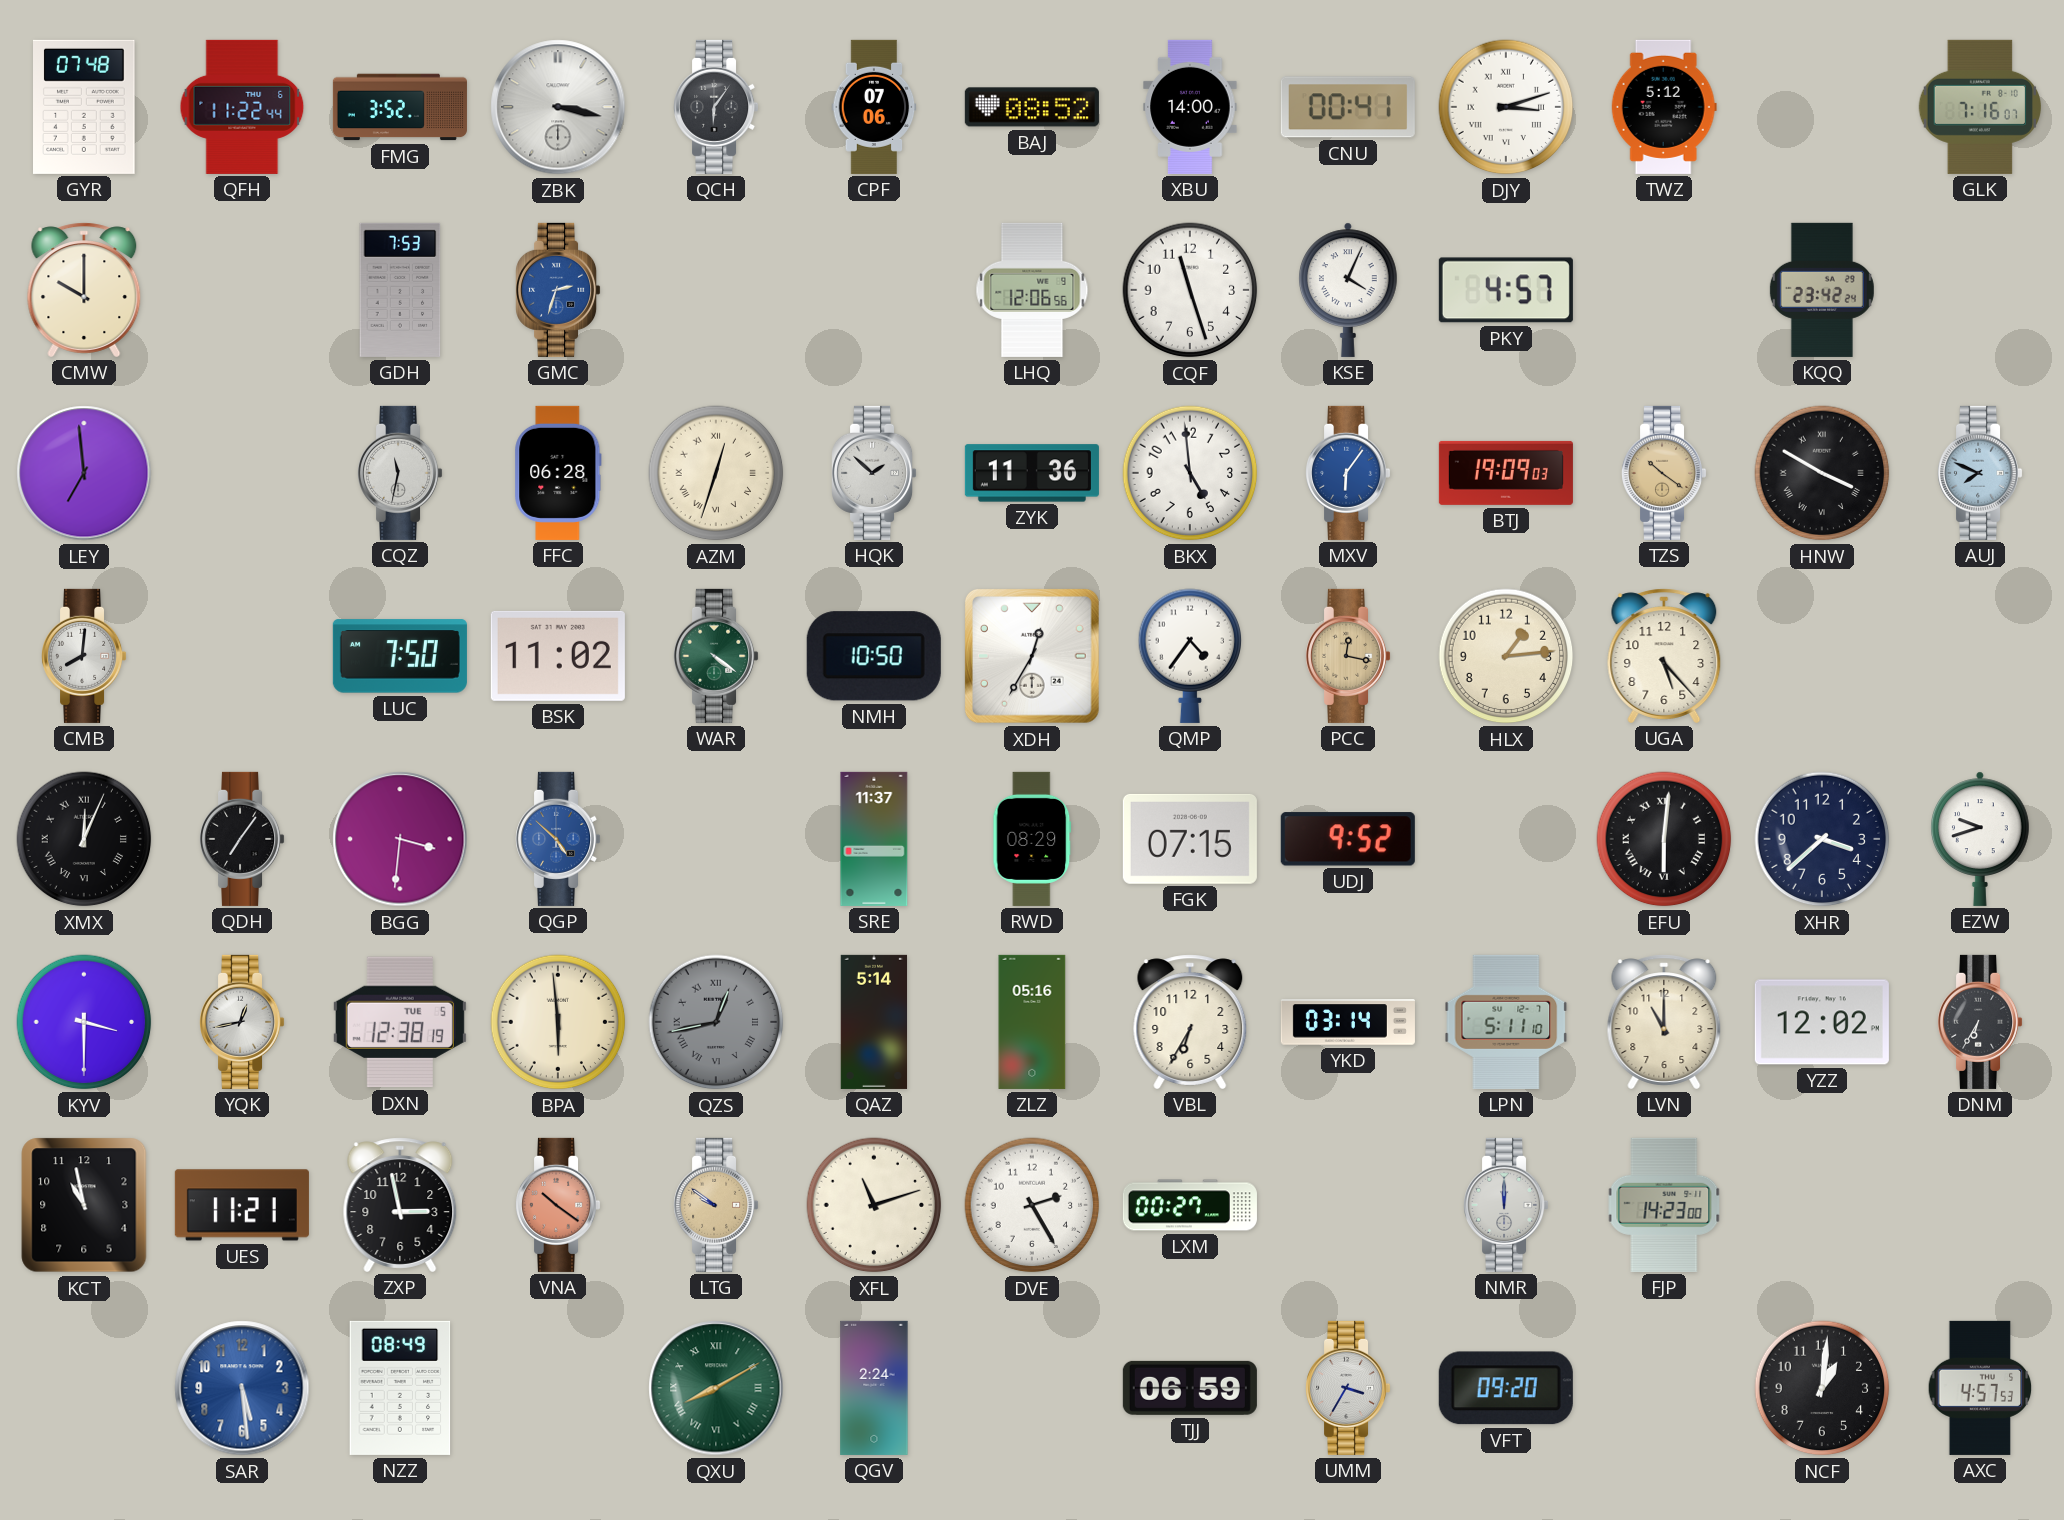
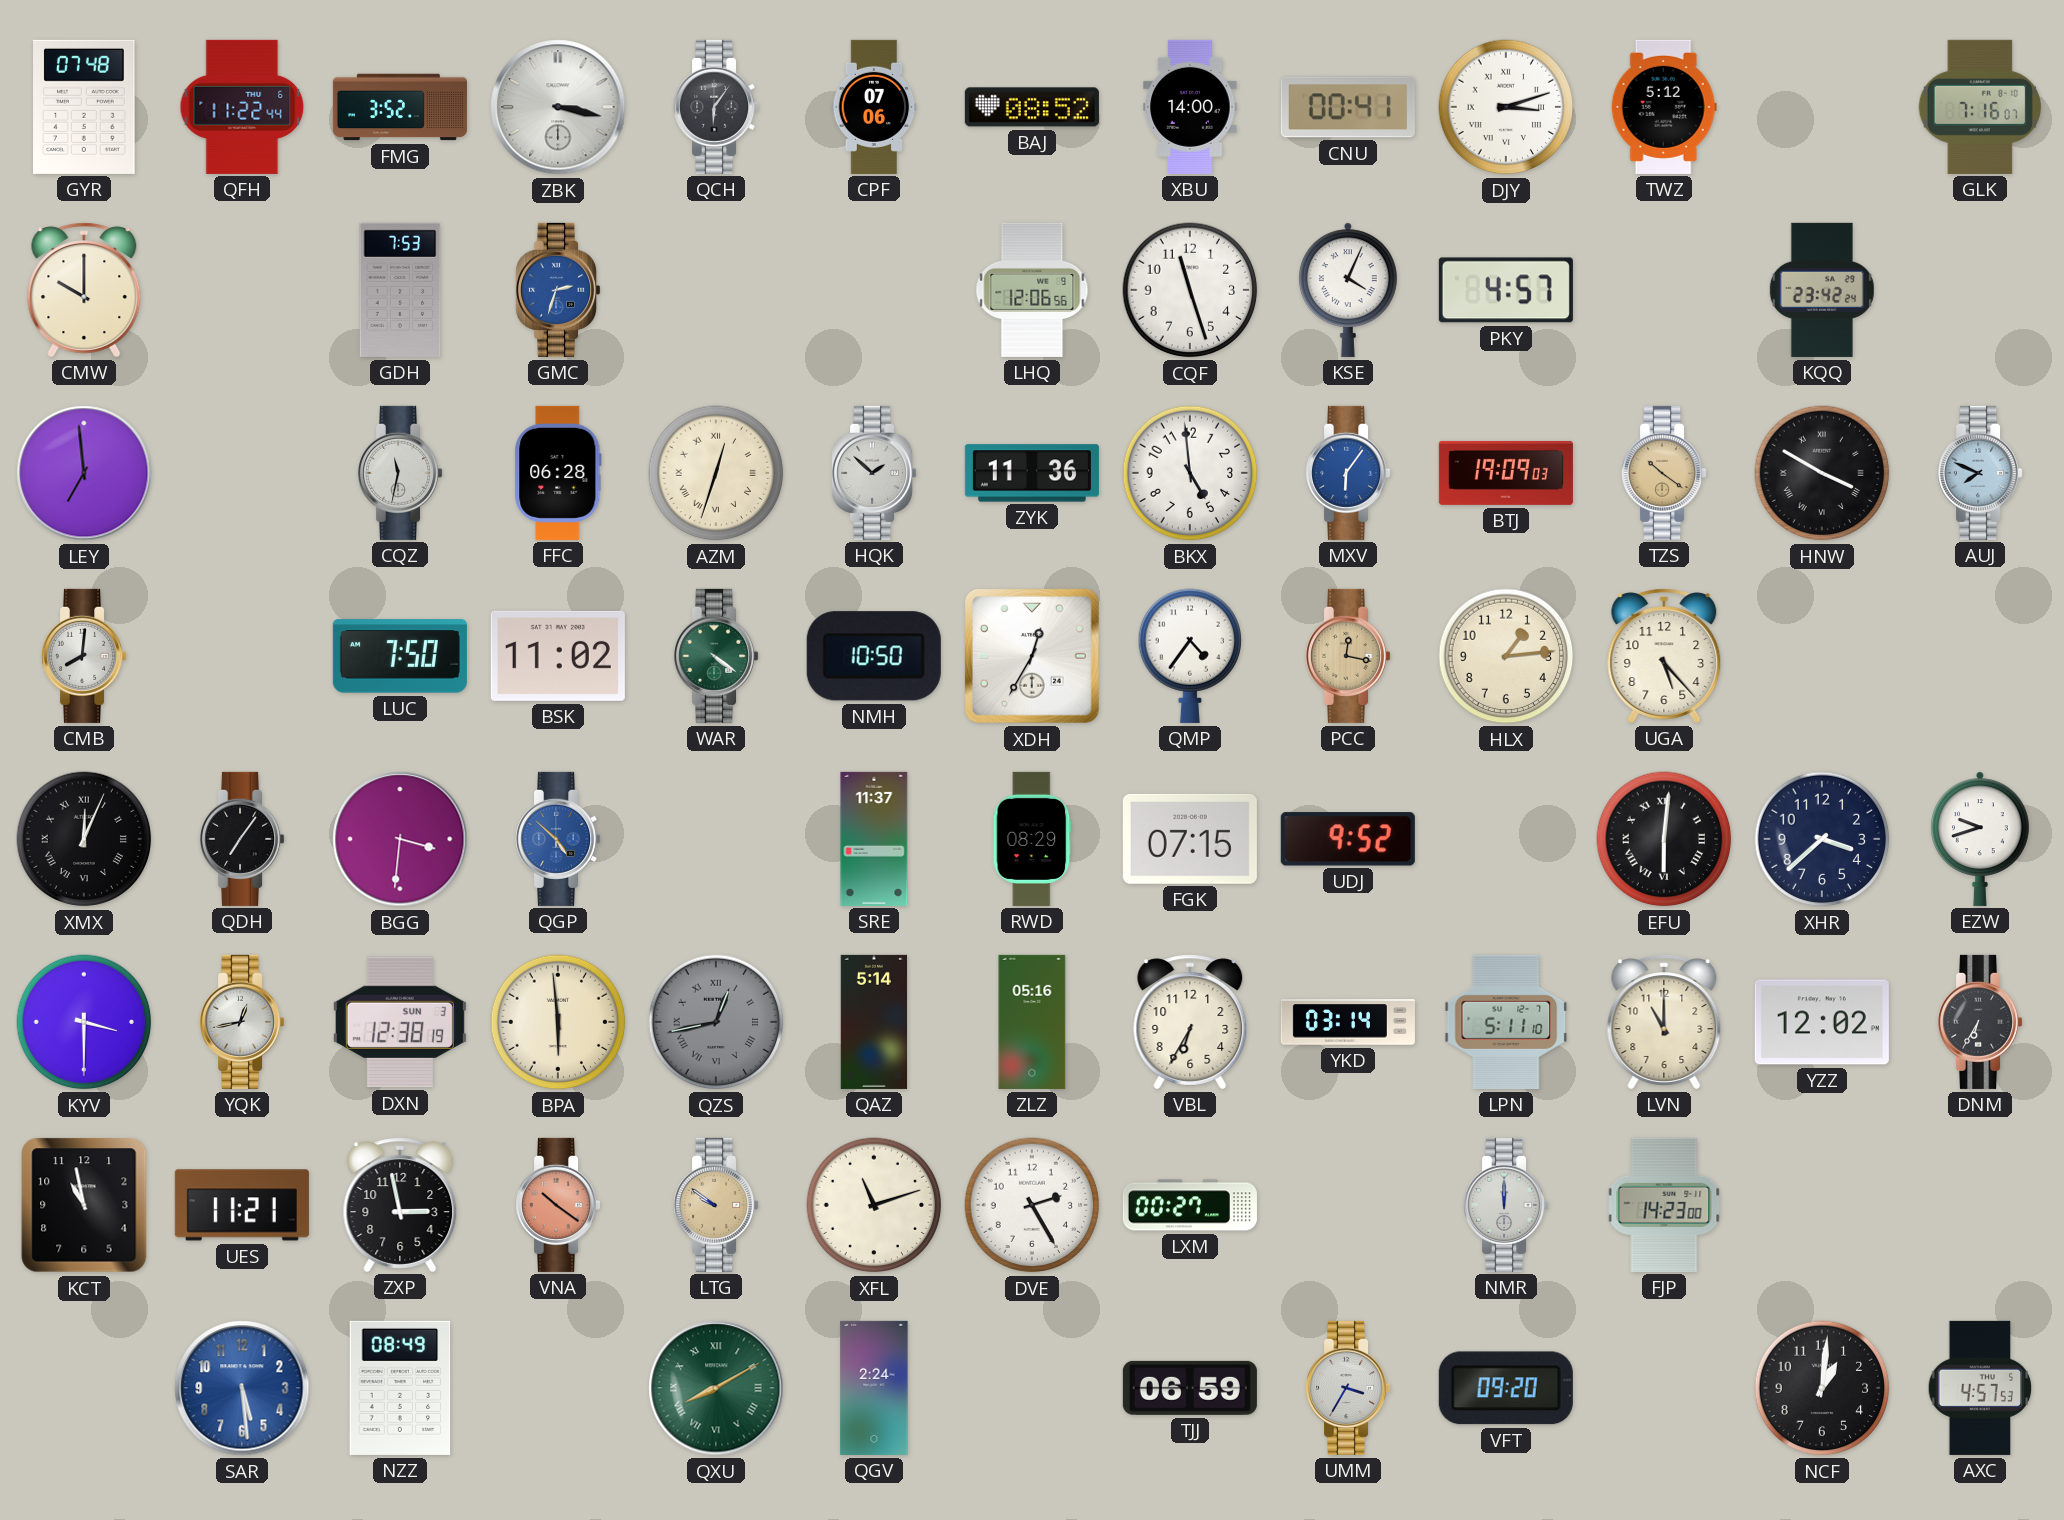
DXN date: TUE 5 -> SUN 3
